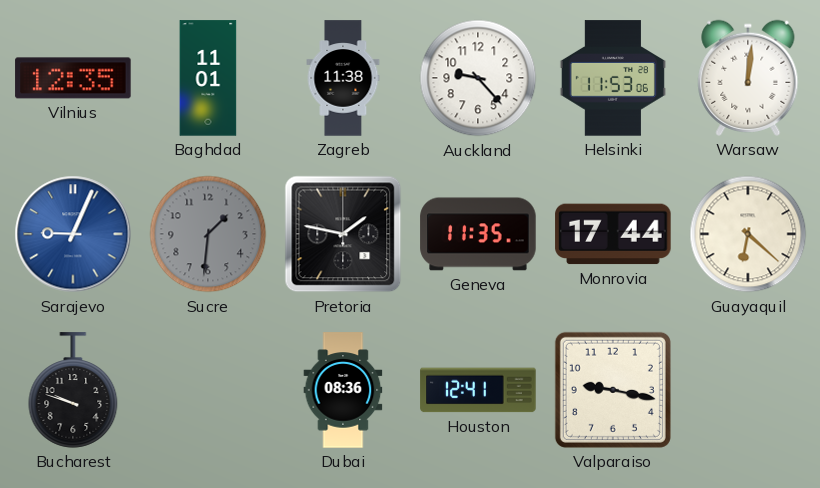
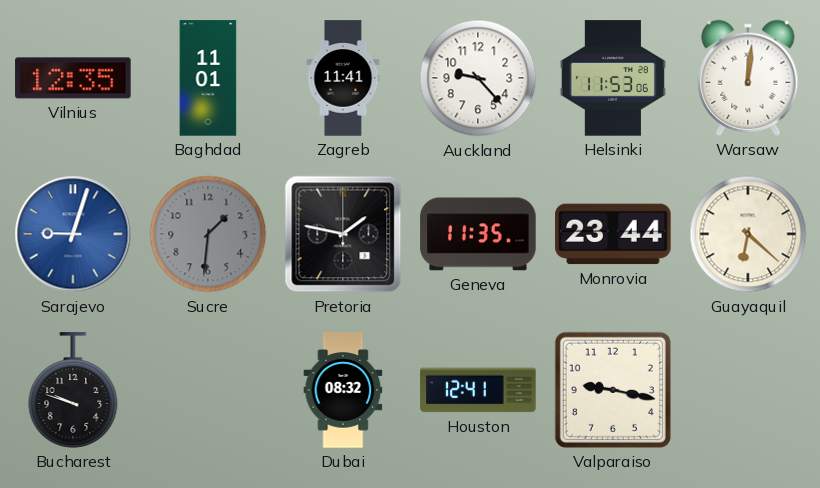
Zagreb: 11:38 -> 11:41
Sarajevo: 9:04 -> 9:03
Monrovia: 17:44 -> 23:44
Dubai: 08:36 -> 08:32
